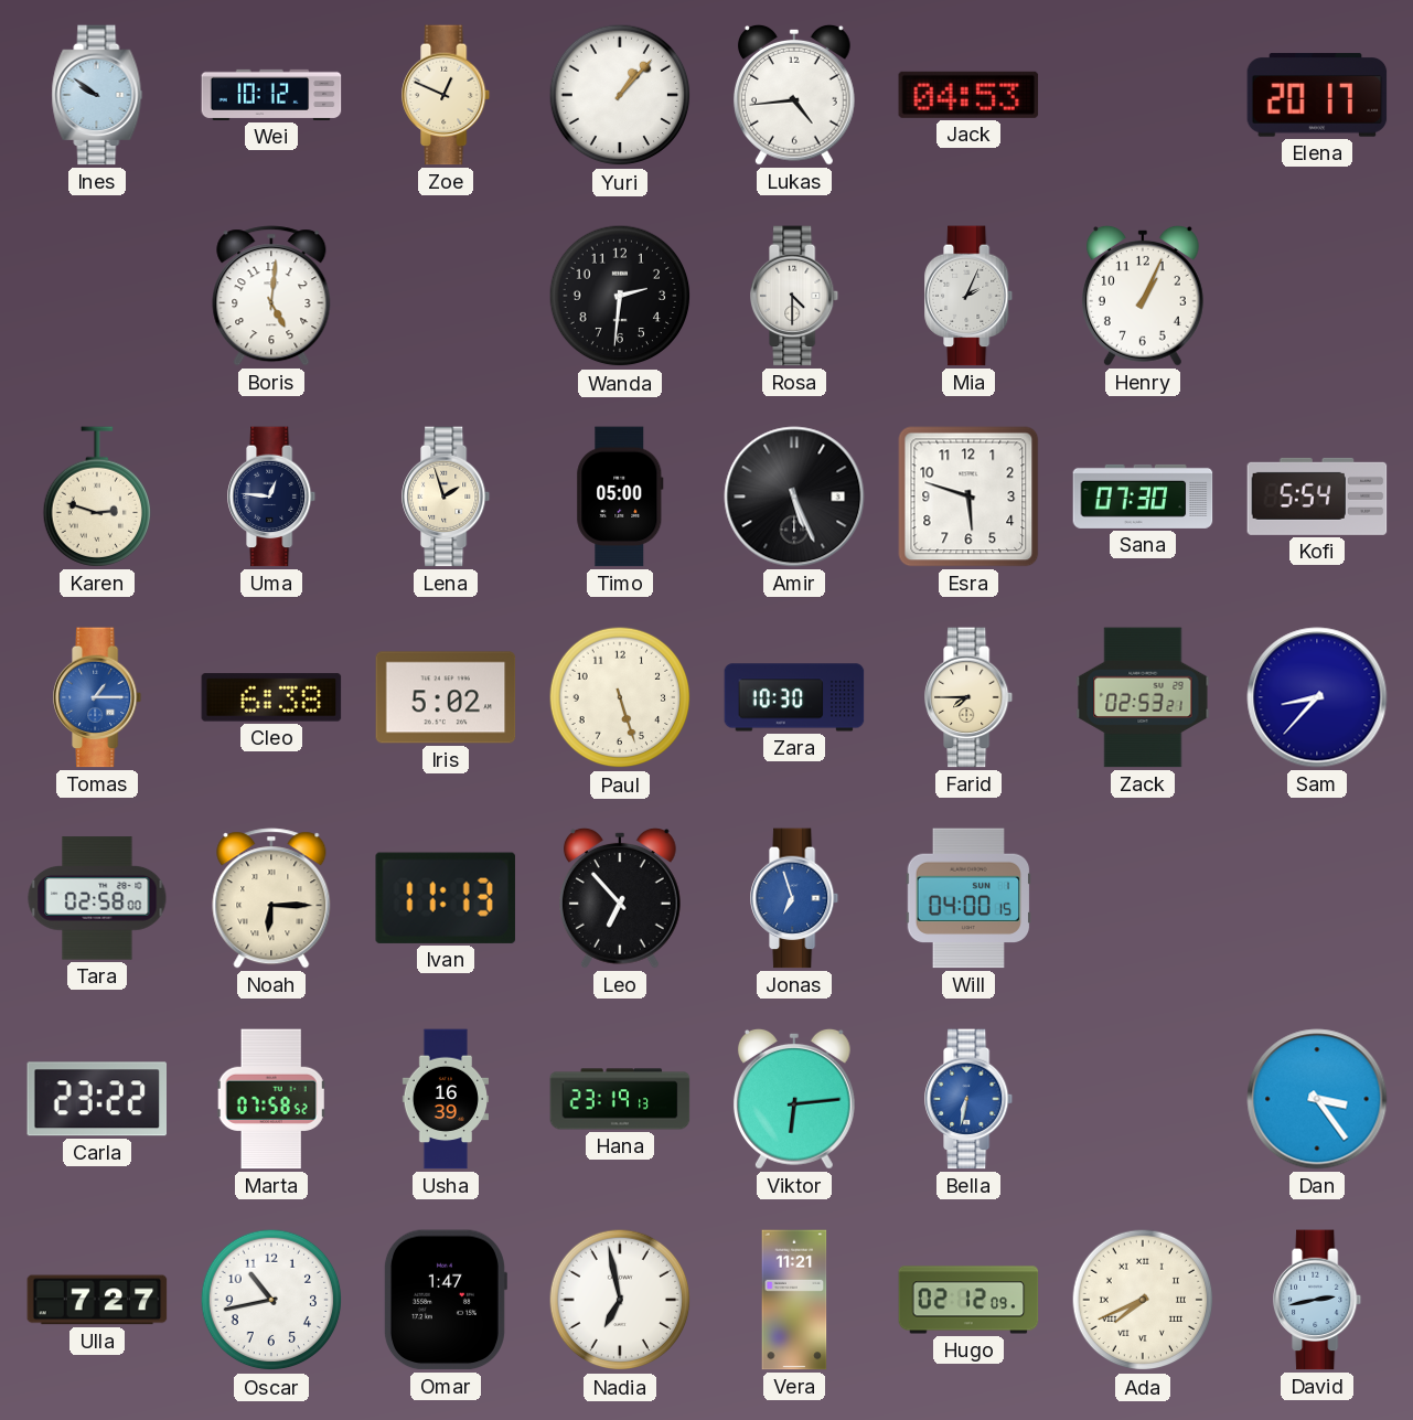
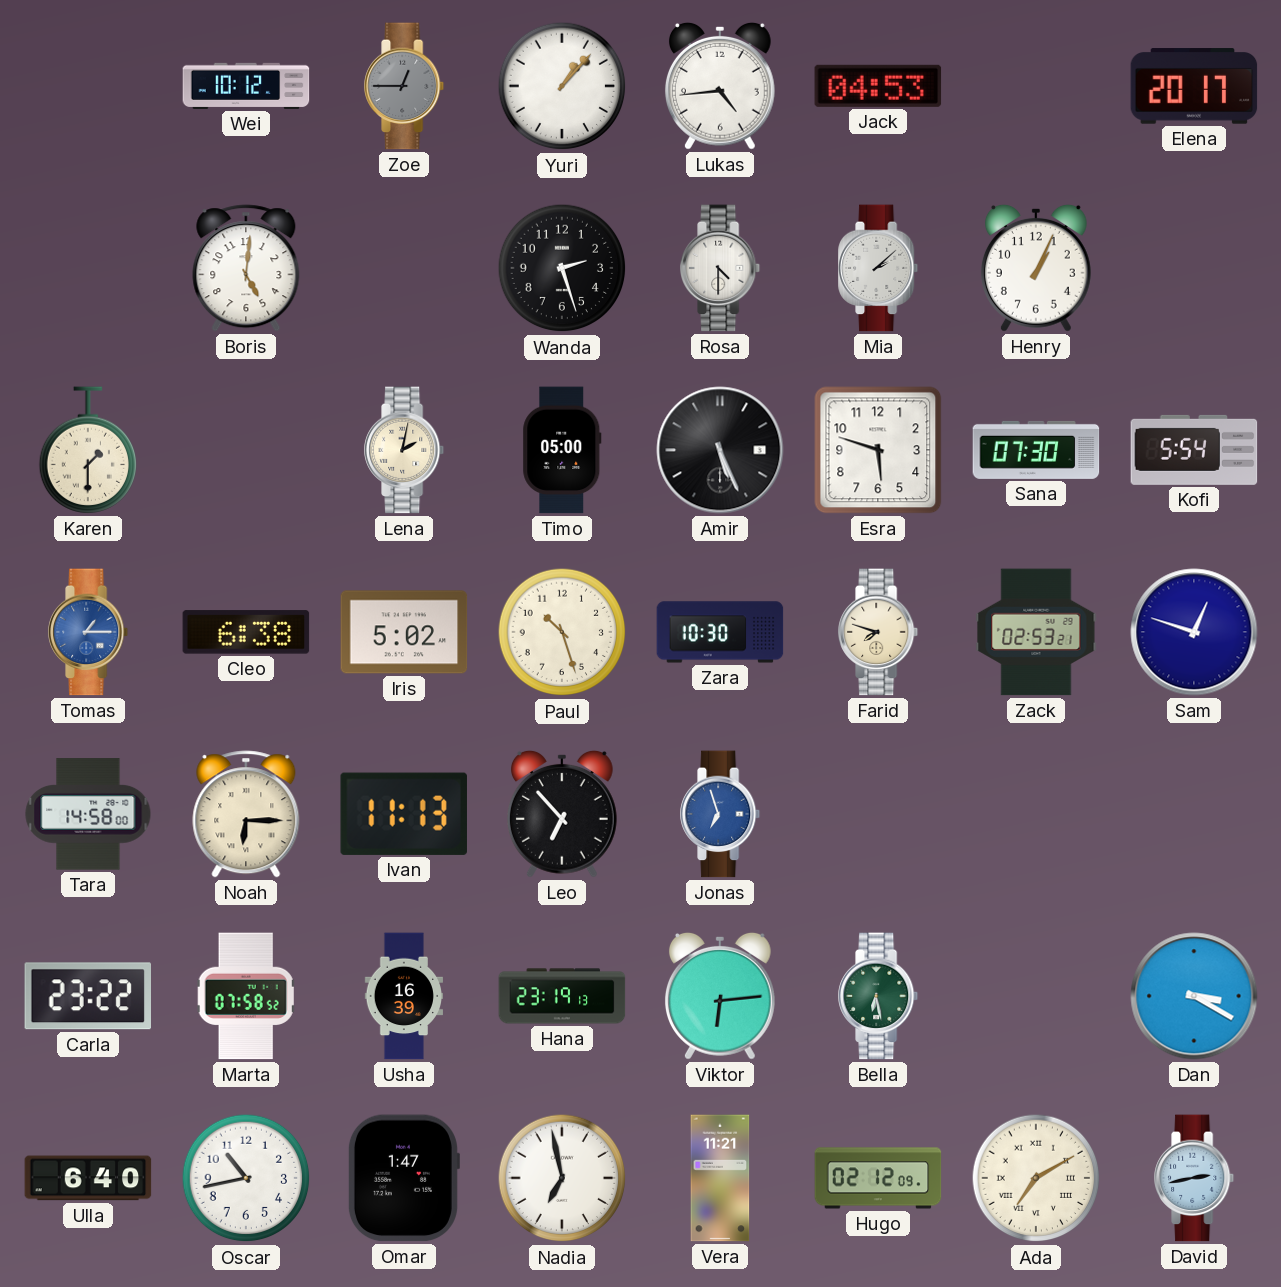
Ines: 9:51 -> none
Zoe: 12:49 -> 12:45
Zoe dial: cream -> grey
Wanda: 2:31 -> 2:27
Mia: 2:04 -> 2:08
Karen: 2:48 -> 1:30
Uma: 12:46 -> none
Lena: 1:57 -> 2:02
Paul: 5:27 -> 10:27
Farid: 7:45 -> 7:48
Sam: 8:37 -> 12:48
Tara: 02:58 -> 14:58
Will: 04:00 -> none
Bella: 6:32 -> 6:28
Bella dial: blue -> green
Dan: 3:24 -> 3:20
Ulla: 7:27 -> 6:40
Ada: 7:41 -> 7:10
